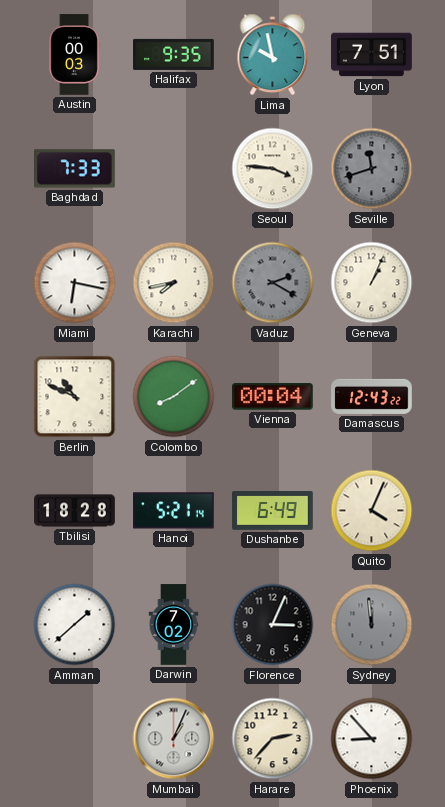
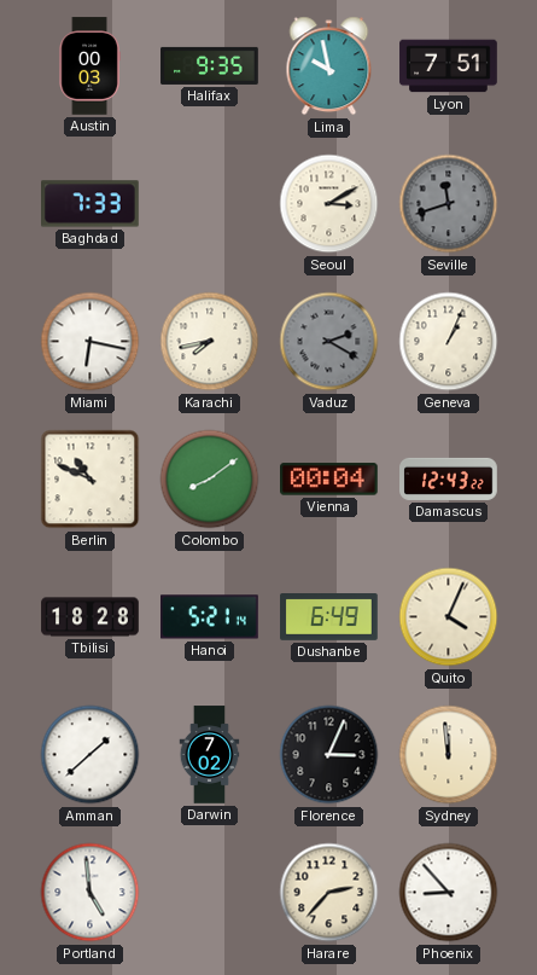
Seoul: 3:46 -> 3:10
Sydney dial: grey -> cream
Portland: none -> 4:59
Mumbai: 1:04 -> none
